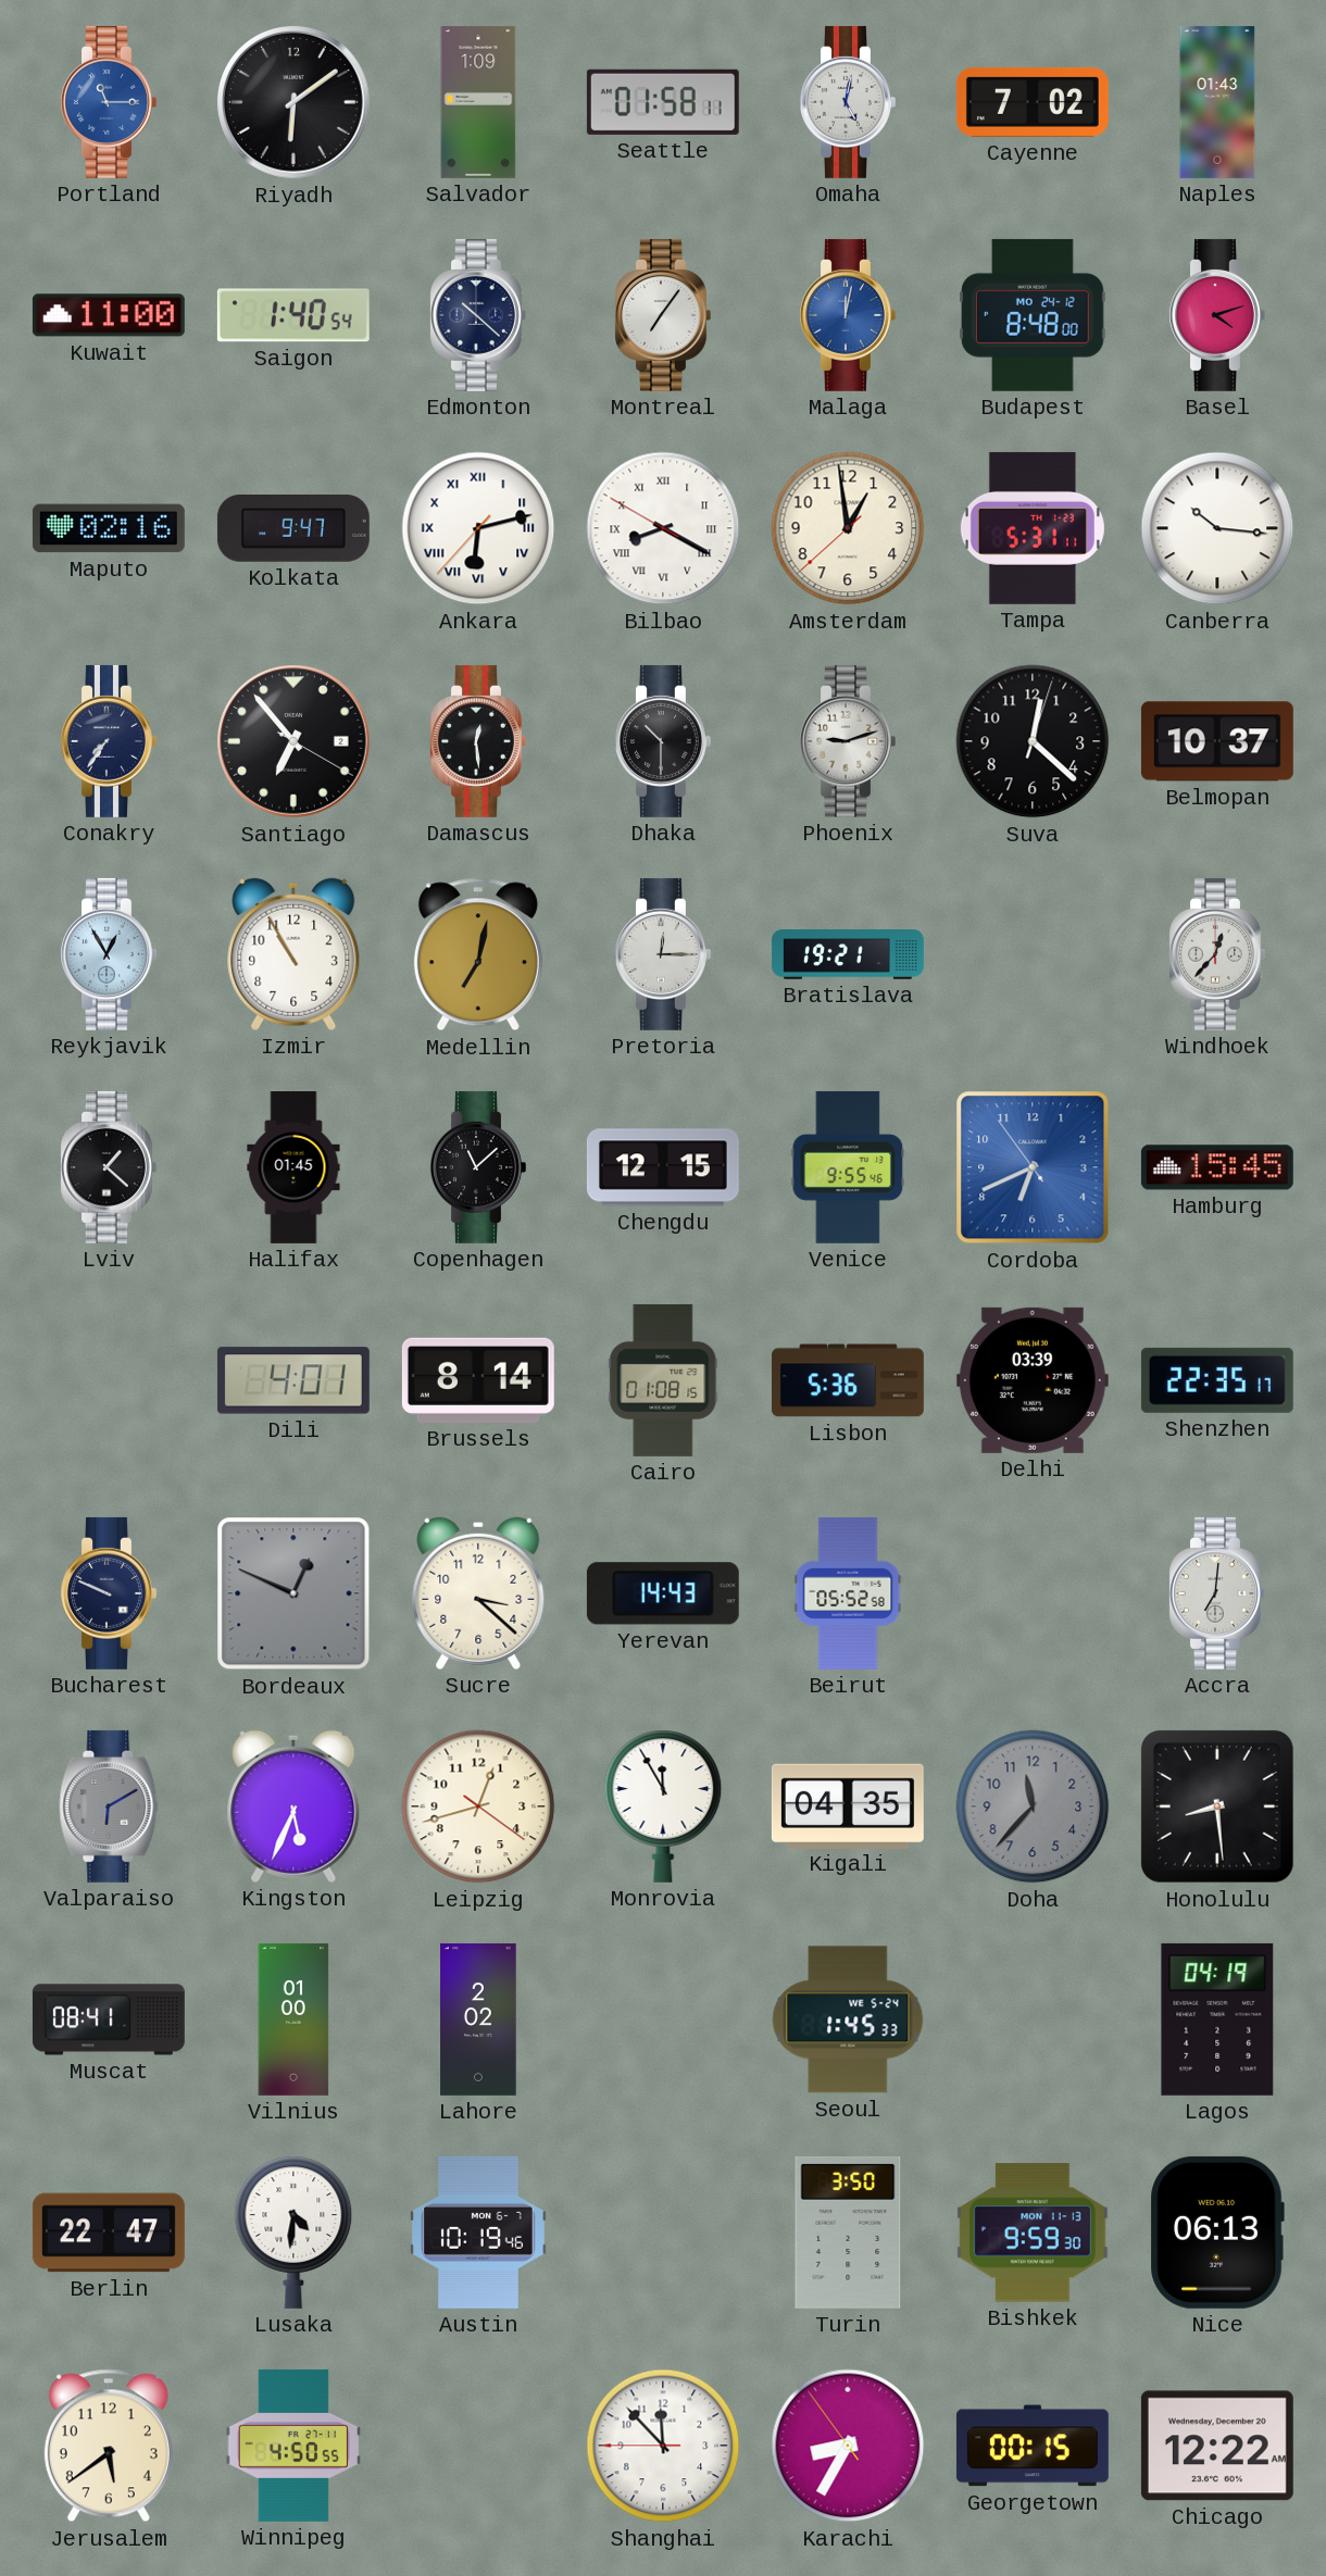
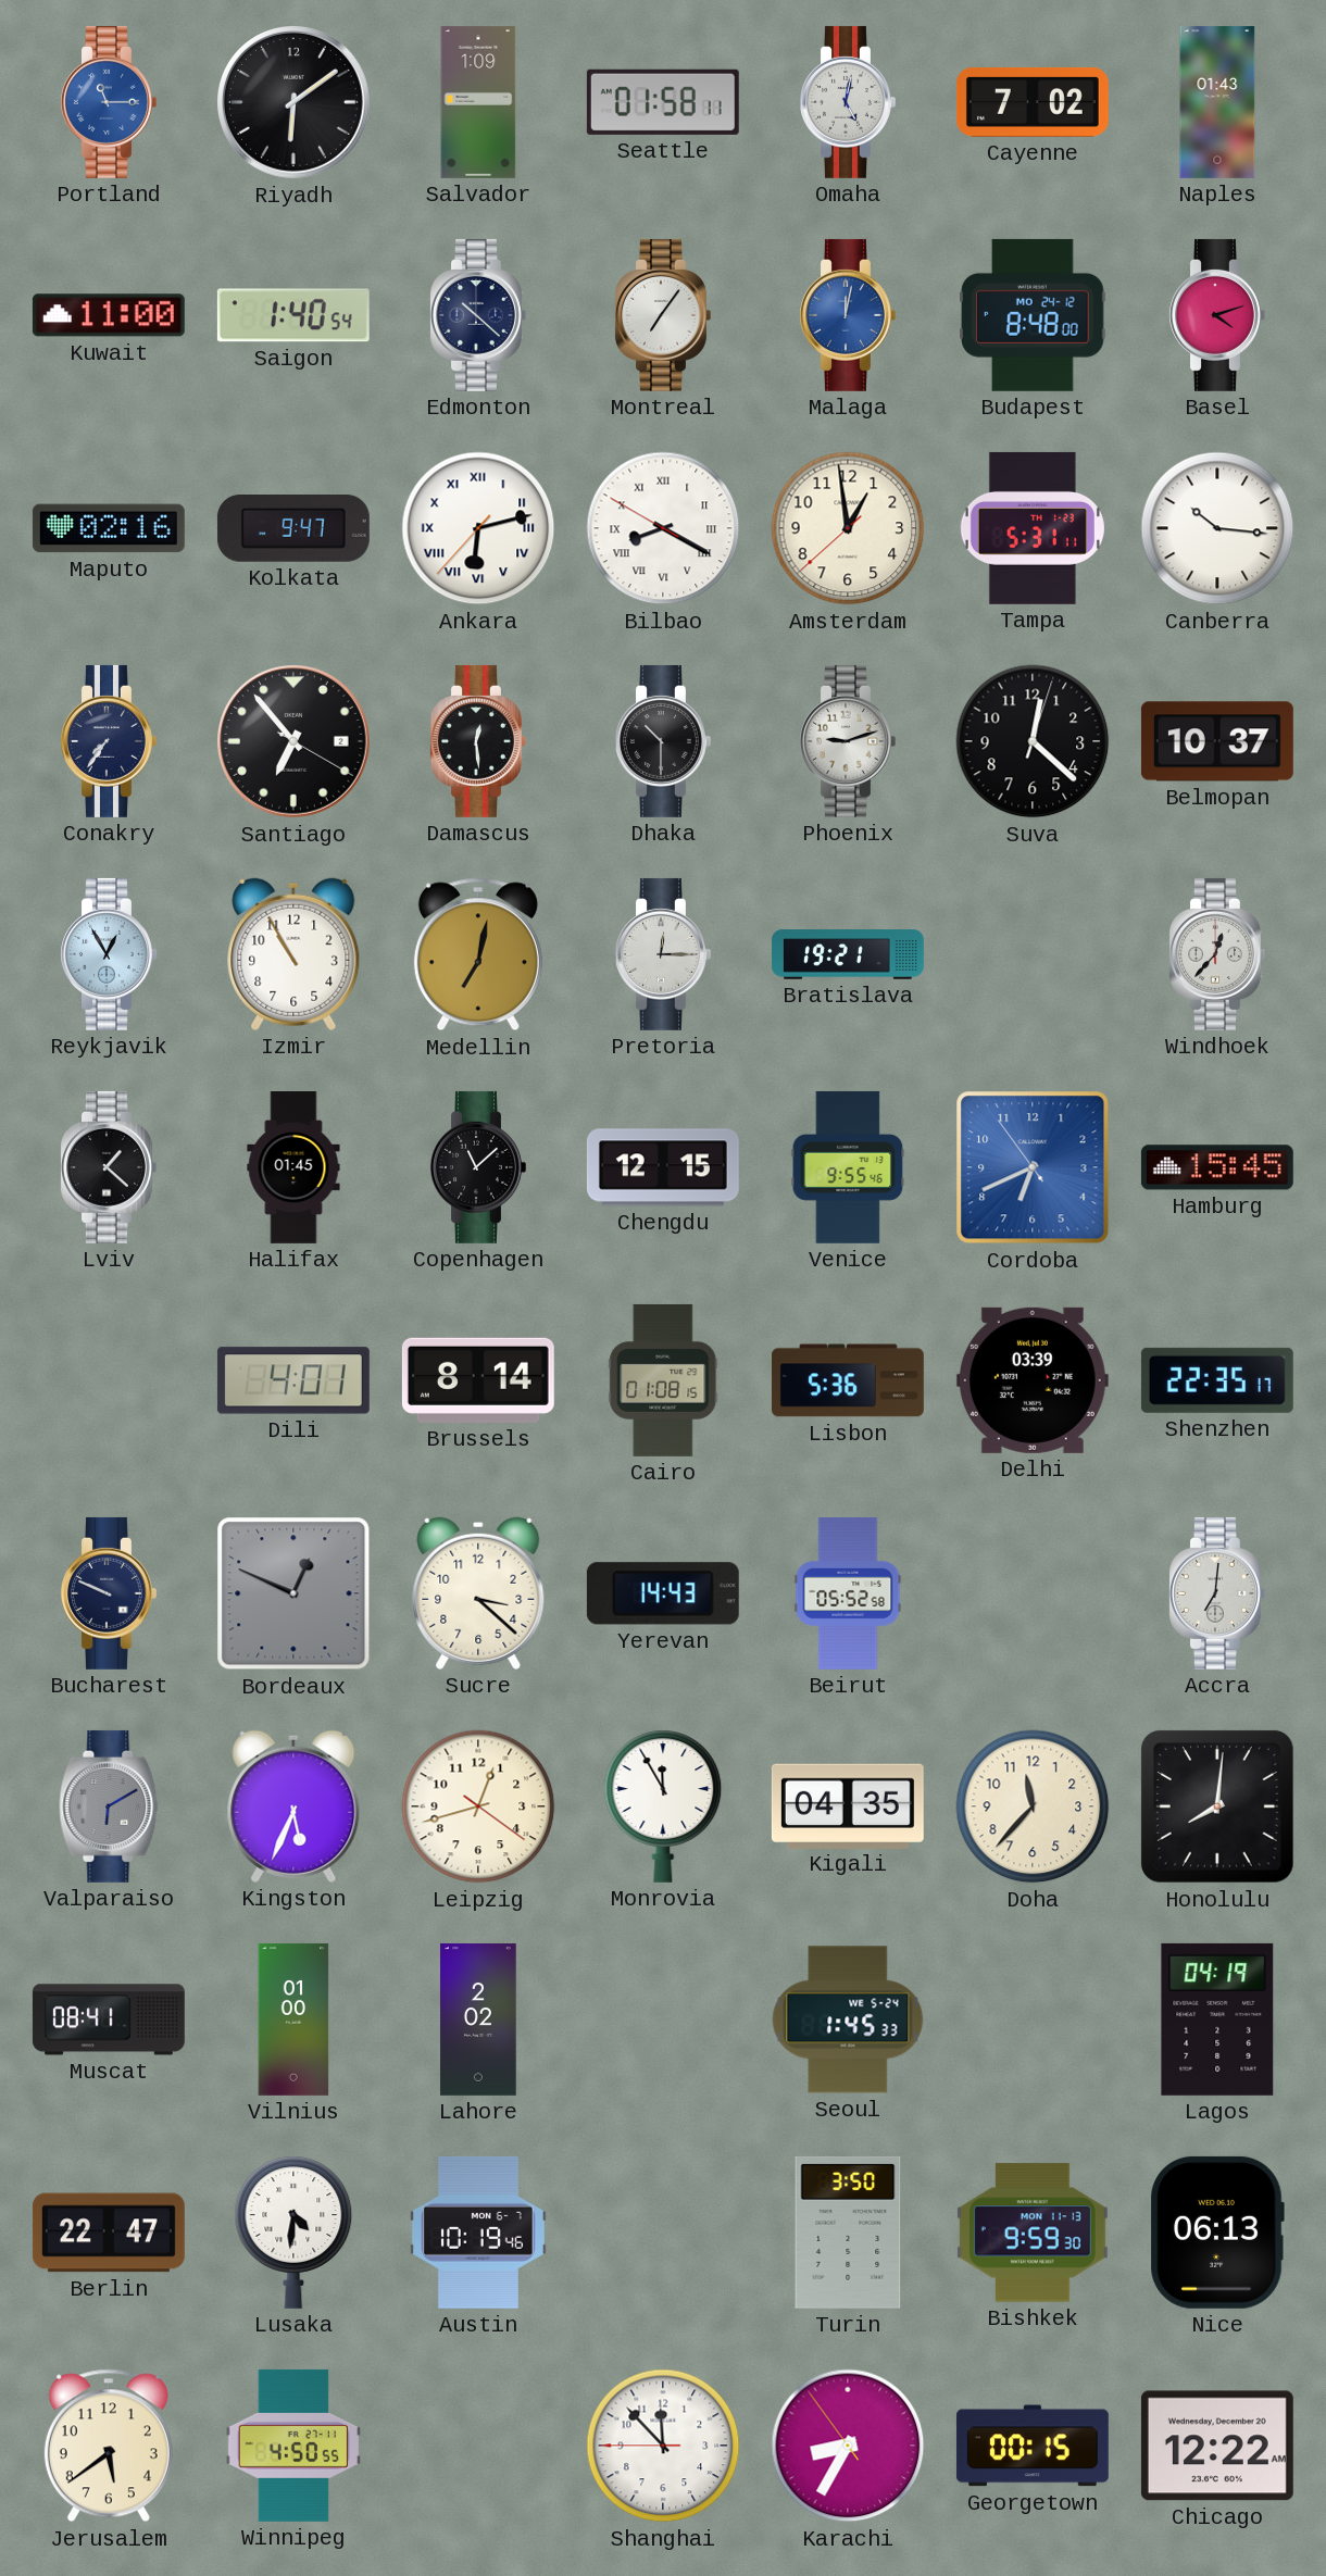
Doha dial: grey -> cream
Honolulu: 8:29 -> 8:01
